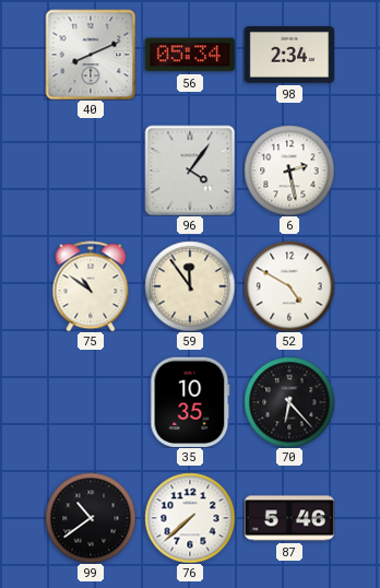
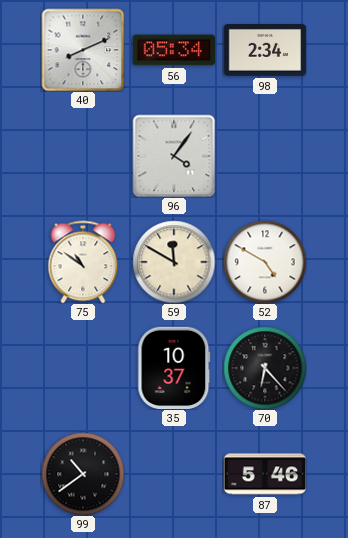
6: 2:28 -> none
59: 11:54 -> 11:50
35: 10:35 -> 10:37
76: 7:38 -> none
